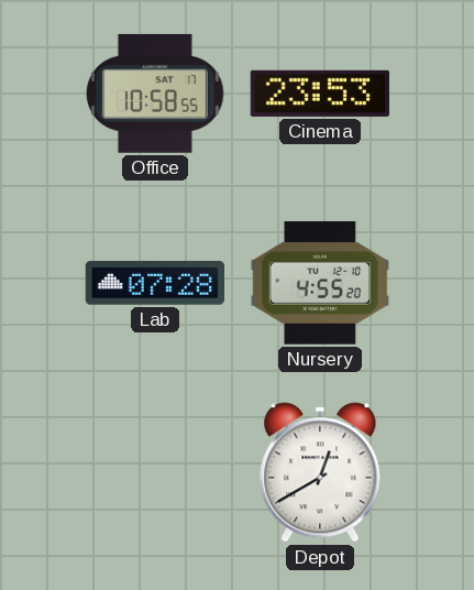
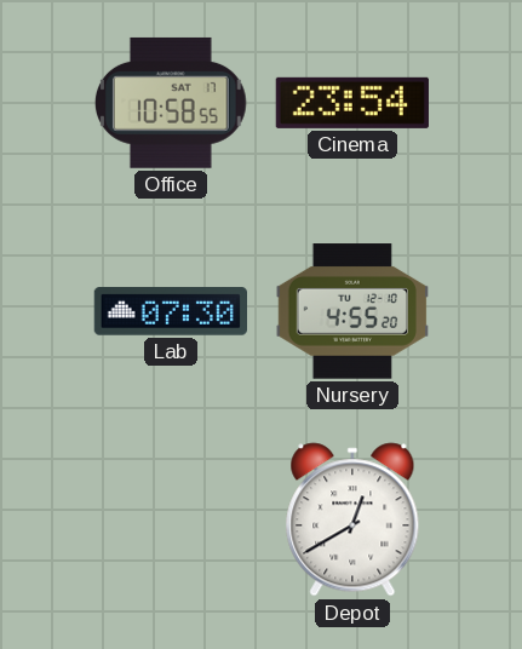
Cinema: 23:53 -> 23:54
Lab: 07:28 -> 07:30
